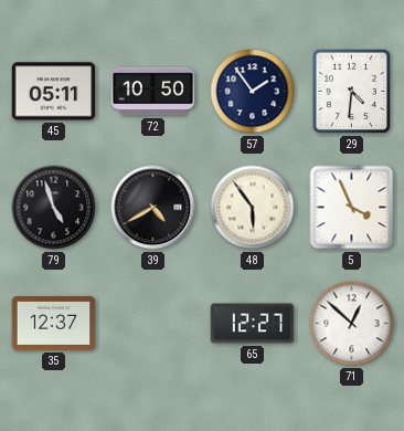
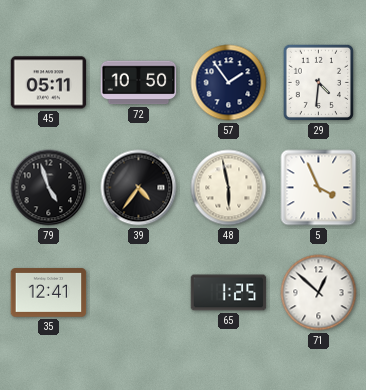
39: 4:40 -> 4:36
48: 5:54 -> 5:58
35: 12:37 -> 12:41
65: 12:27 -> 1:25
